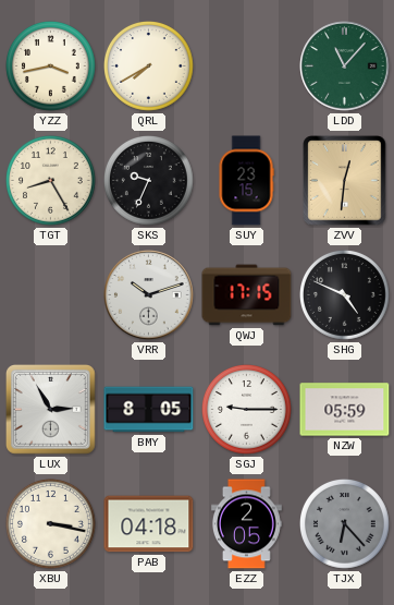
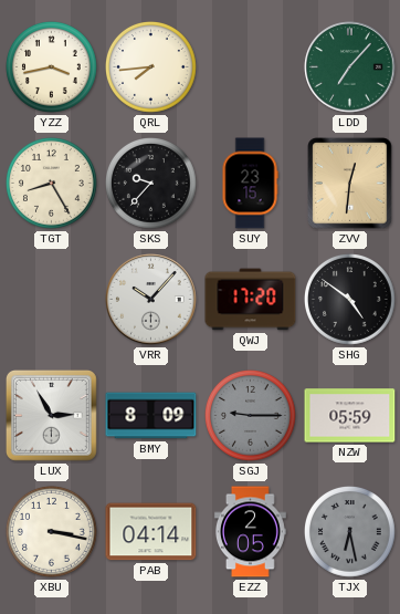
QRL: 7:40 -> 7:44
LDD: 11:07 -> 7:07
SKS: 9:34 -> 9:37
VRR: 10:12 -> 10:07
QWJ: 17:15 -> 17:20
SHG: 4:49 -> 4:51
BMY: 8:05 -> 8:09
SGJ dial: white -> grey
PAB: 04:18 -> 04:14
TJX: 6:23 -> 6:28
